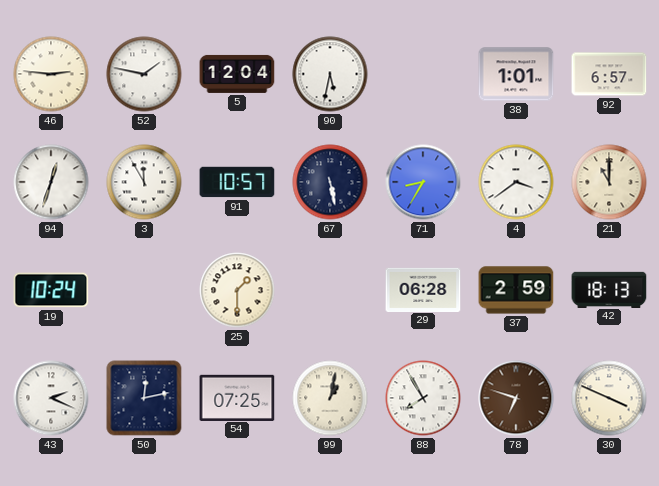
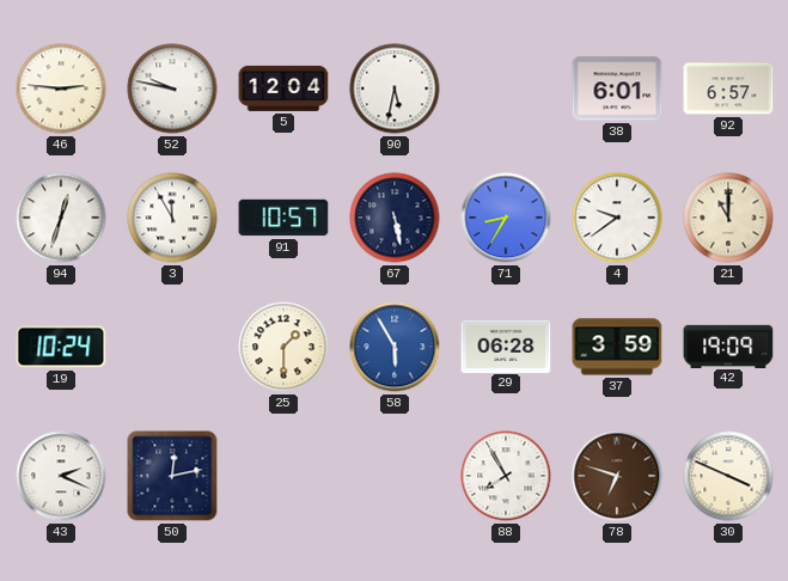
52: 1:47 -> 9:47
38: 1:01 -> 6:01
4: 3:39 -> 9:39
58: none -> 5:55
37: 2:59 -> 3:59
42: 18:13 -> 19:09
54: 07:25 -> none
99: 1:02 -> none
